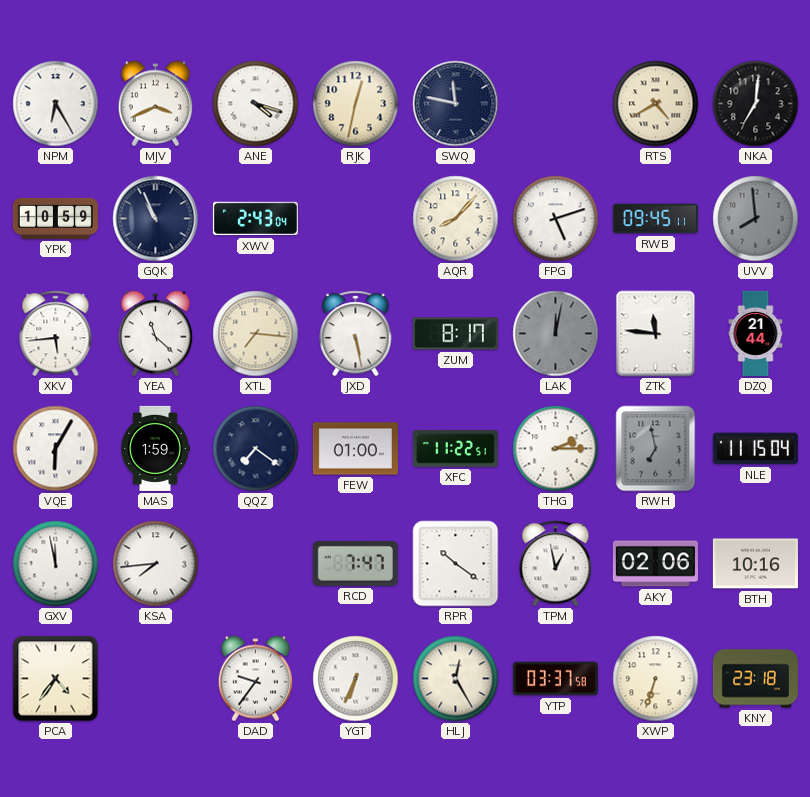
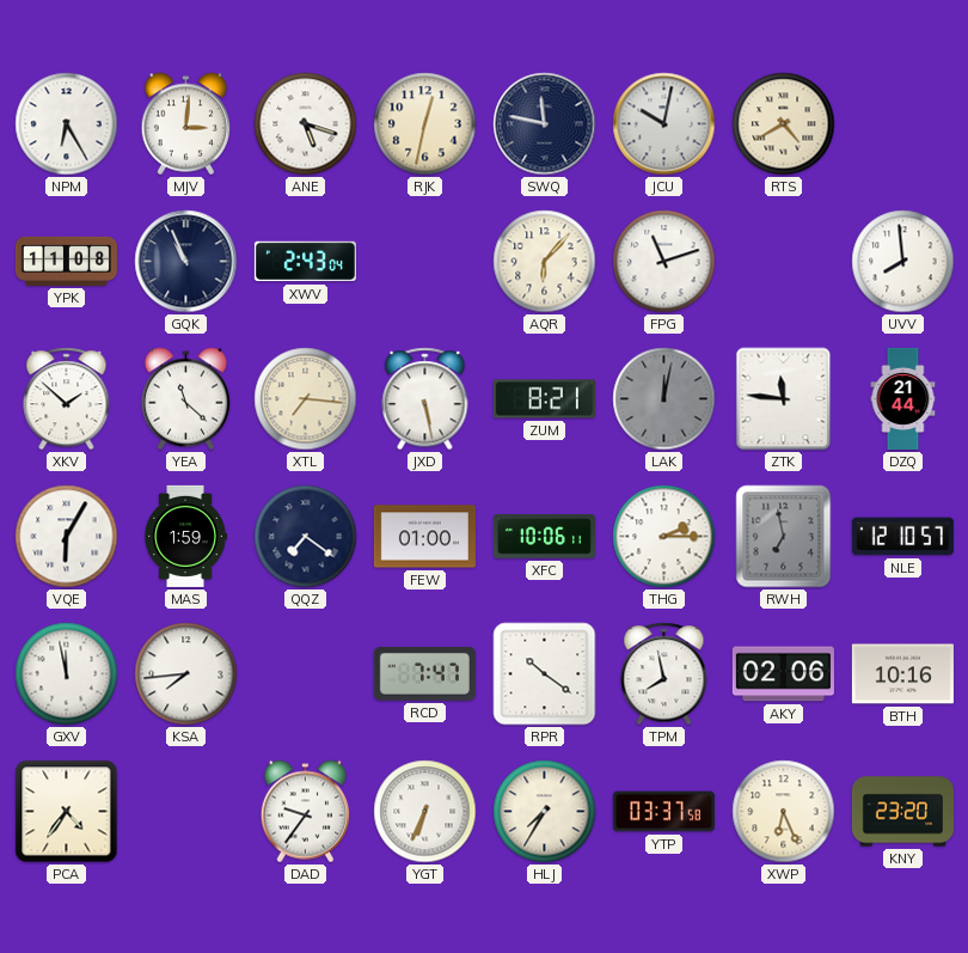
MJV: 3:41 -> 3:01
ANE: 4:18 -> 5:18
JCU: none -> 10:02
NKA: 7:01 -> none
YPK: 10:59 -> 11:08
AQR: 8:07 -> 6:07
FPG: 5:12 -> 11:12
RWB: 09:45 -> none
UVV dial: grey -> white
XKV: 5:44 -> 1:52
ZUM: 8:17 -> 8:21
XFC: 11:22 -> 10:06
NLE: 11:15 -> 12:10
TPM: 12:58 -> 7:58
HLJ: 12:25 -> 7:35
XWP: 6:33 -> 6:26
KNY: 23:18 -> 23:20
